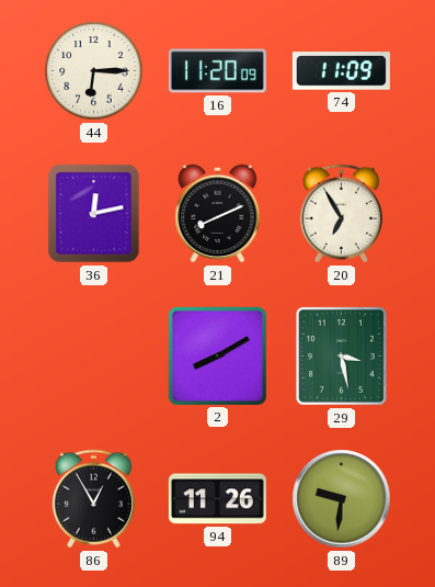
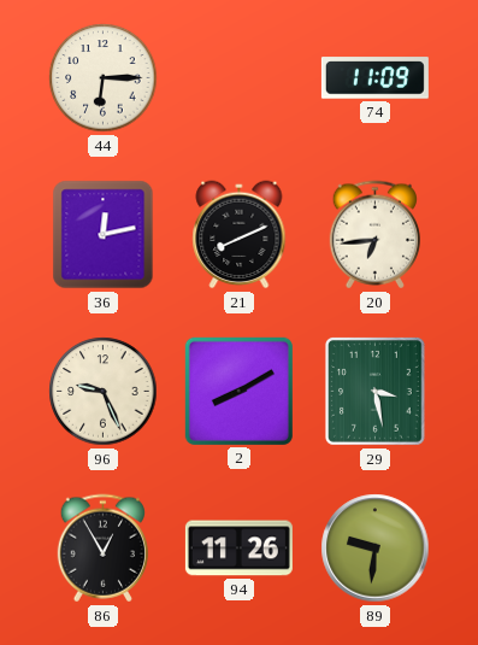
16: 11:20 -> none
20: 6:55 -> 6:44
96: none -> 9:26
